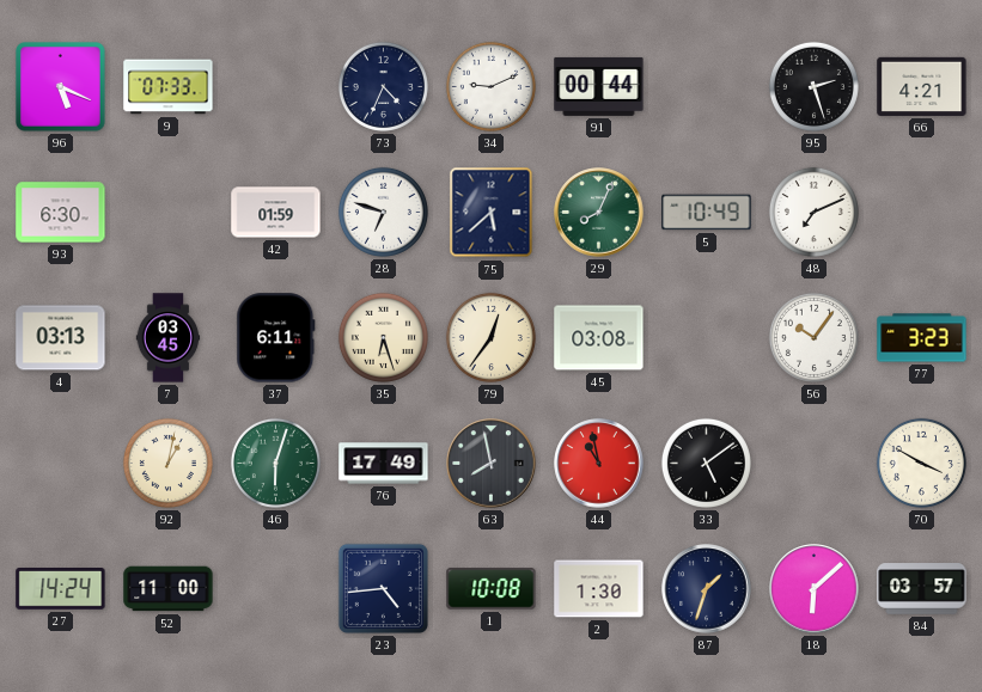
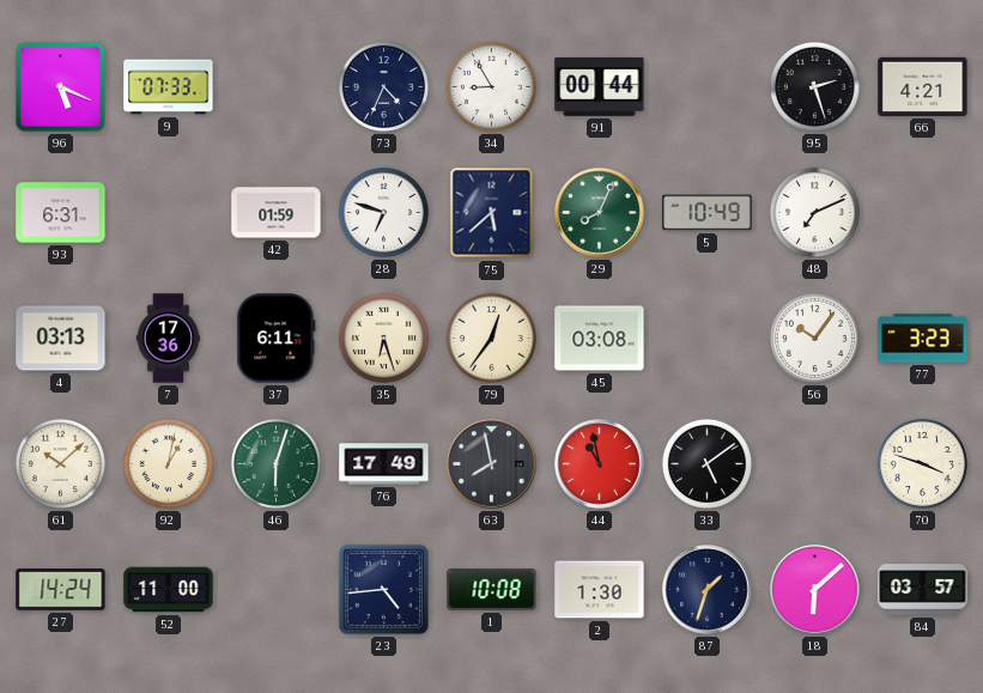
34: 9:11 -> 8:55
93: 6:30 -> 6:31
7: 03:45 -> 17:36
61: none -> 10:08
70: 3:50 -> 3:48
